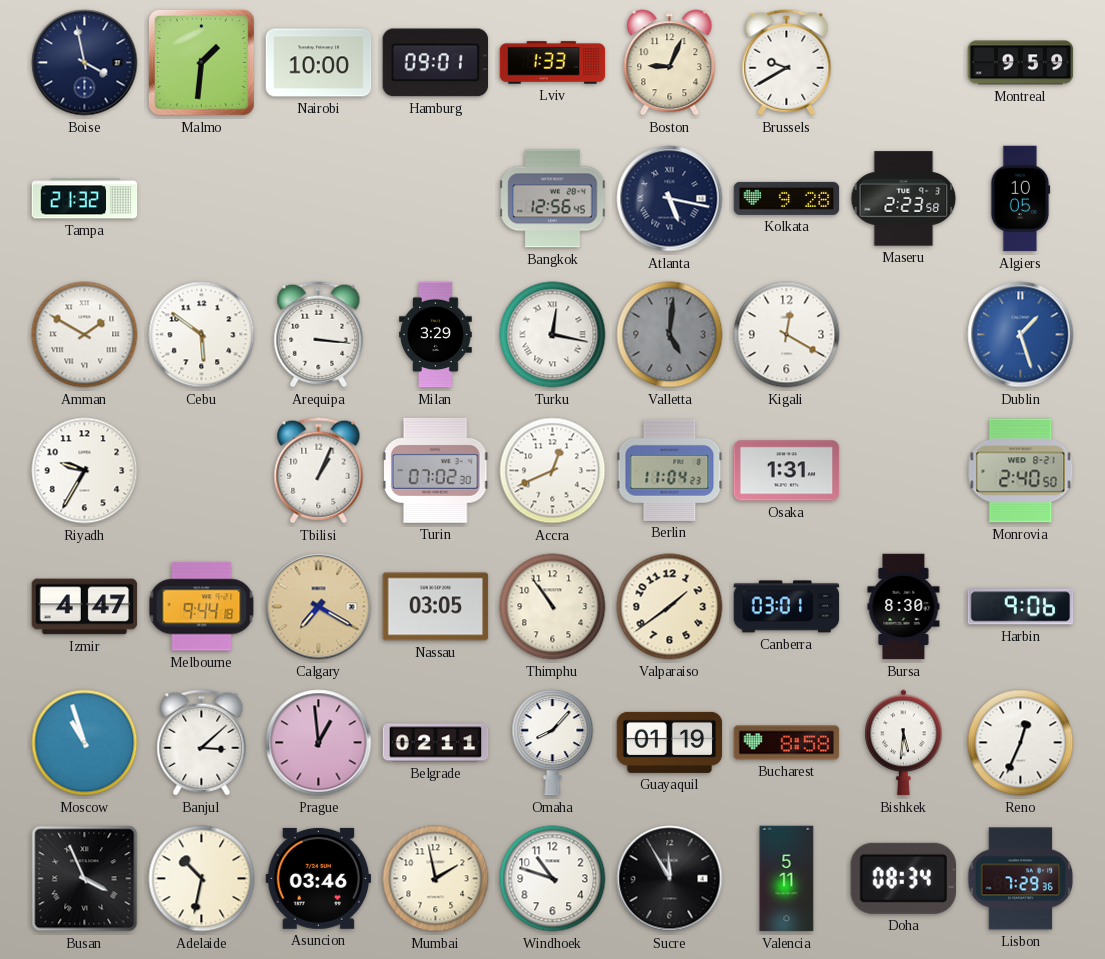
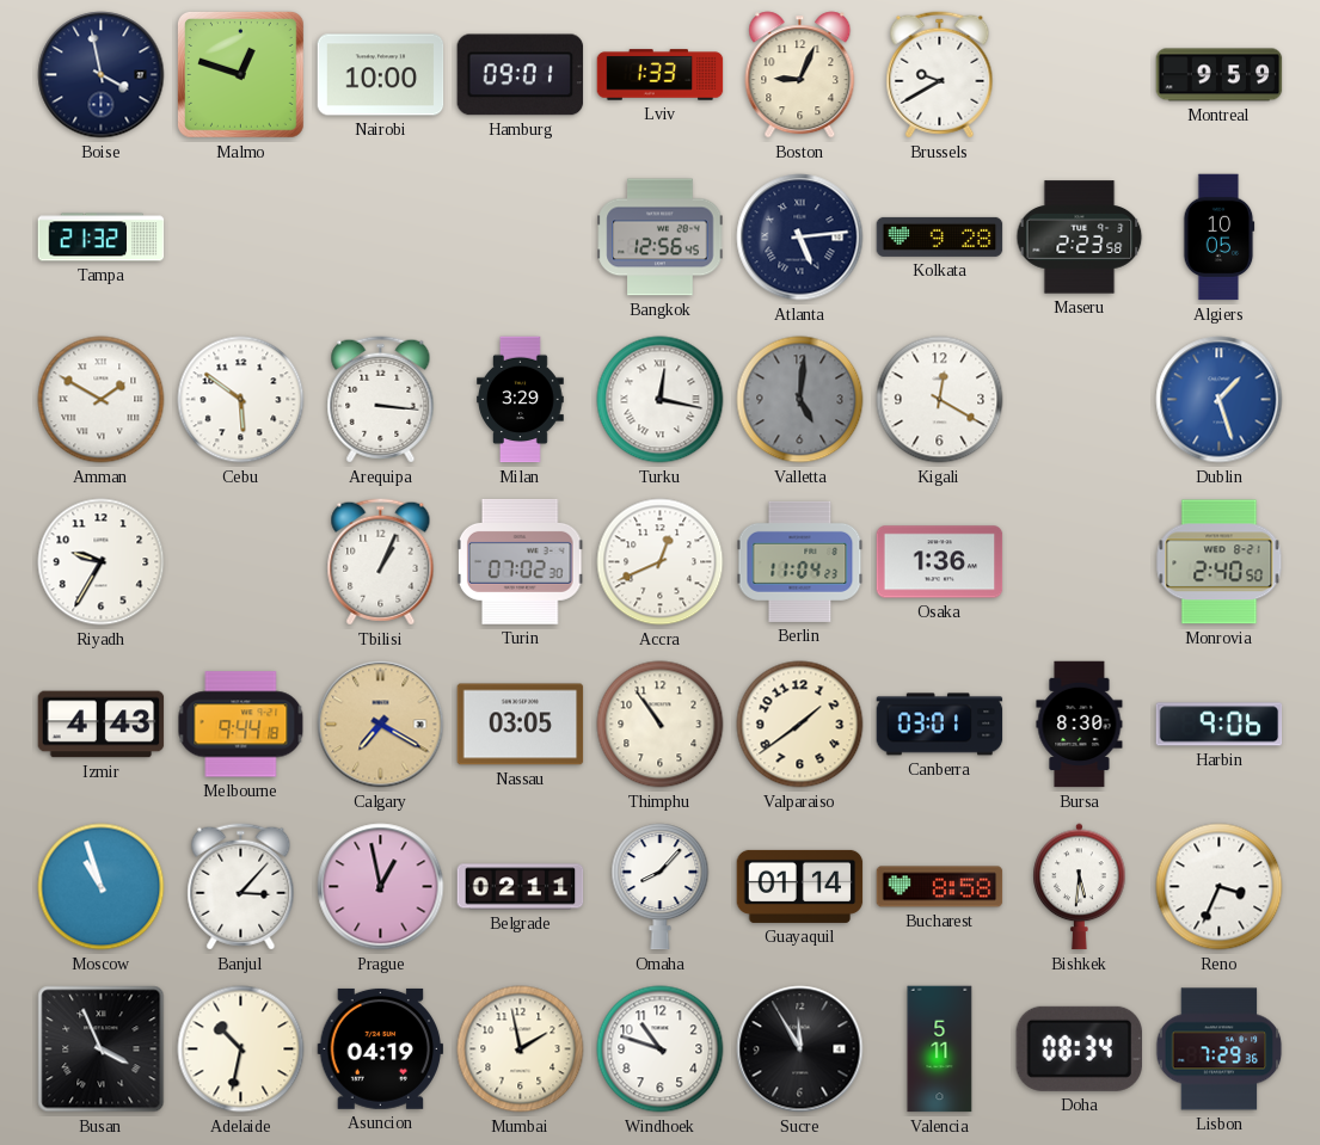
Malmo: 1:31 -> 12:48
Atlanta: 5:17 -> 5:14
Osaka: 1:31 -> 1:36
Izmir: 4:47 -> 4:43
Banjul: 3:08 -> 3:07
Prague: 12:59 -> 12:58
Guayaquil: 01:19 -> 01:14
Reno: 12:34 -> 3:34
Asuncion: 03:46 -> 04:19
